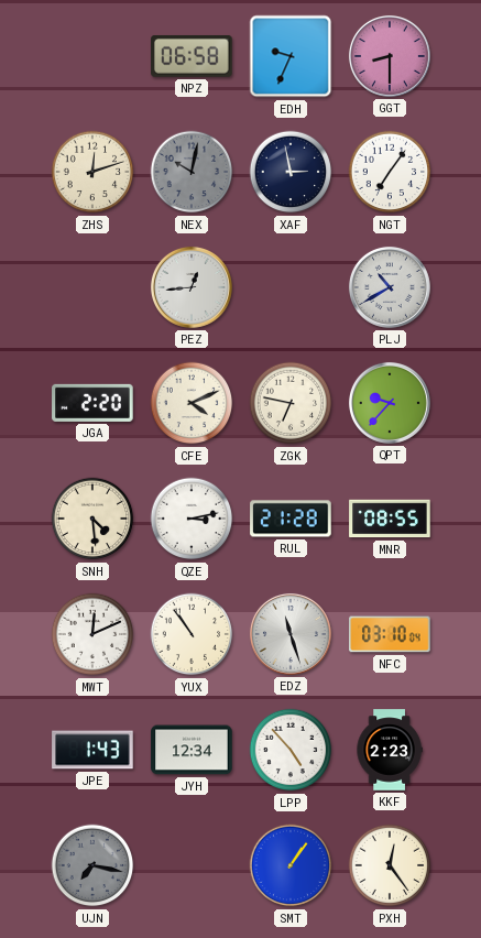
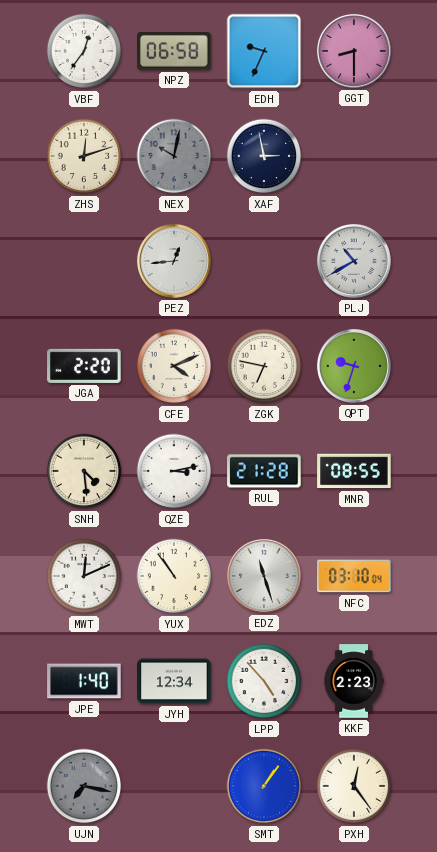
VBF: none -> 12:36
NGT: 7:06 -> none
QPT: 9:37 -> 9:33
JPE: 1:43 -> 1:40
